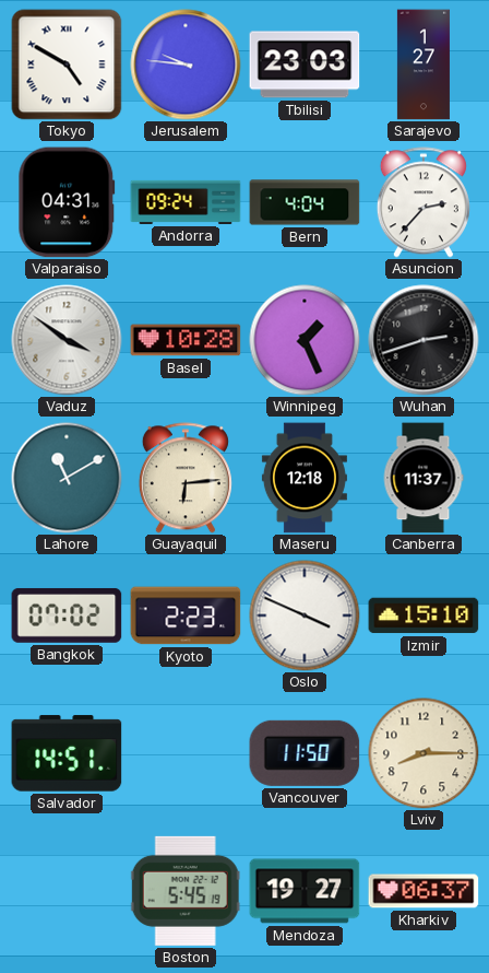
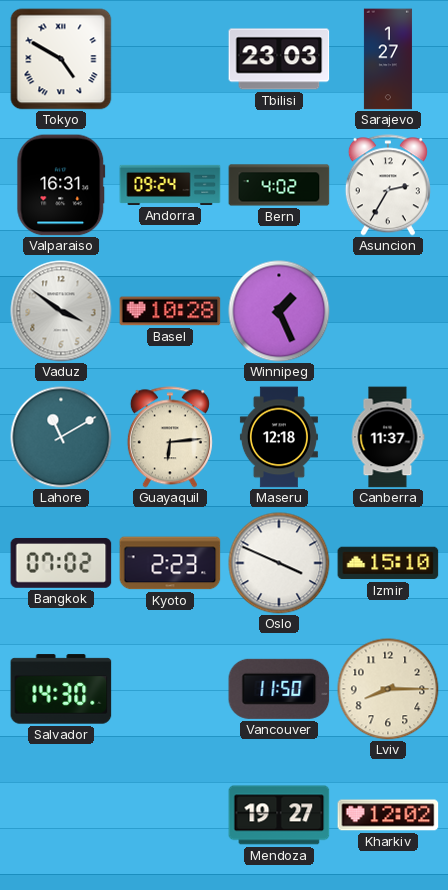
Jerusalem: 9:46 -> none
Valparaiso: 04:31 -> 16:31
Bern: 4:04 -> 4:02
Asuncion: 2:37 -> 2:35
Wuhan: 2:42 -> none
Salvador: 14:51 -> 14:30
Boston: 5:45 -> none
Kharkiv: 06:37 -> 12:02
